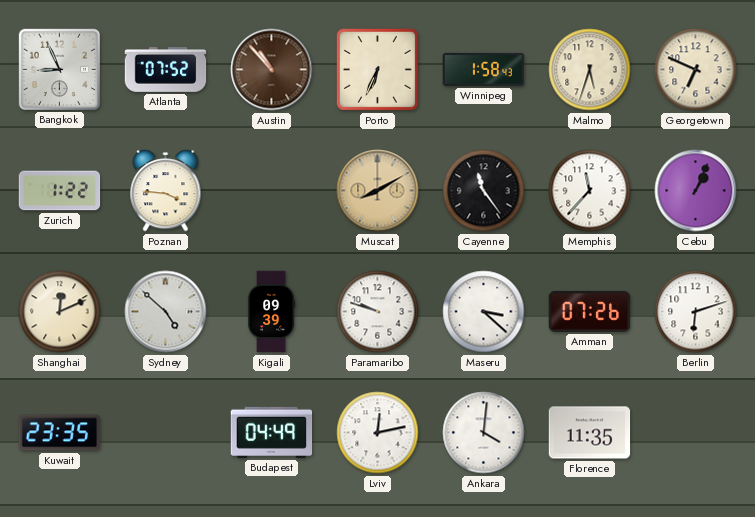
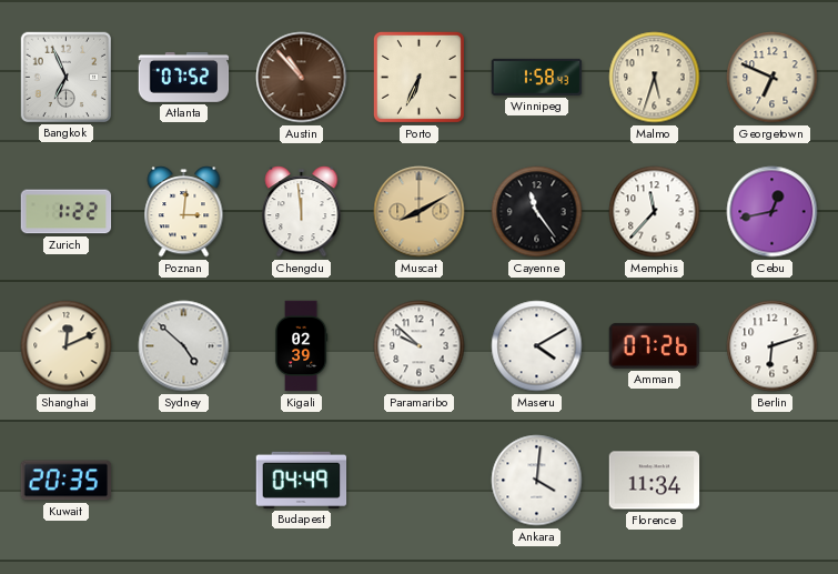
Bangkok: 8:56 -> 6:56
Poznan: 3:46 -> 3:01
Chengdu: none -> 11:59
Cebu: 1:04 -> 12:43
Kigali: 09:39 -> 02:39
Paramaribo: 9:48 -> 9:52
Maseru: 3:22 -> 4:10
Kuwait: 23:35 -> 20:35
Lviv: 12:13 -> none
Florence: 11:35 -> 11:34
